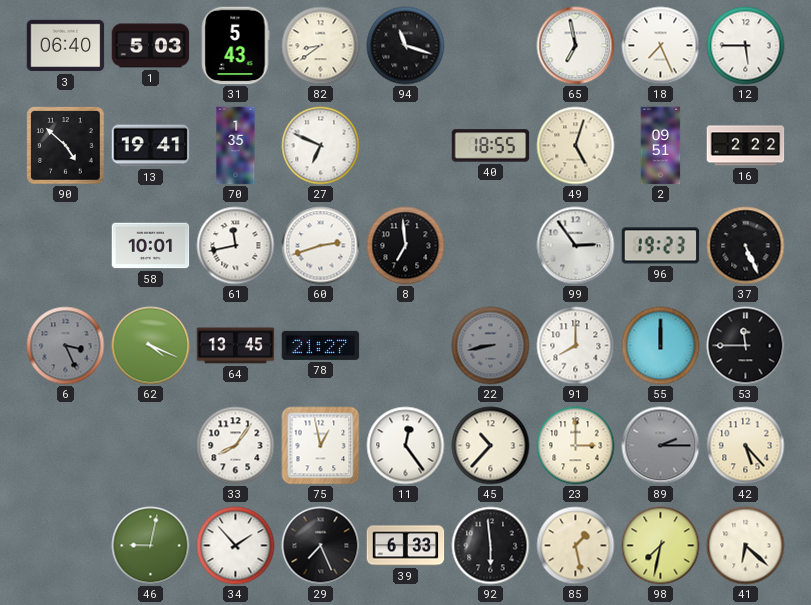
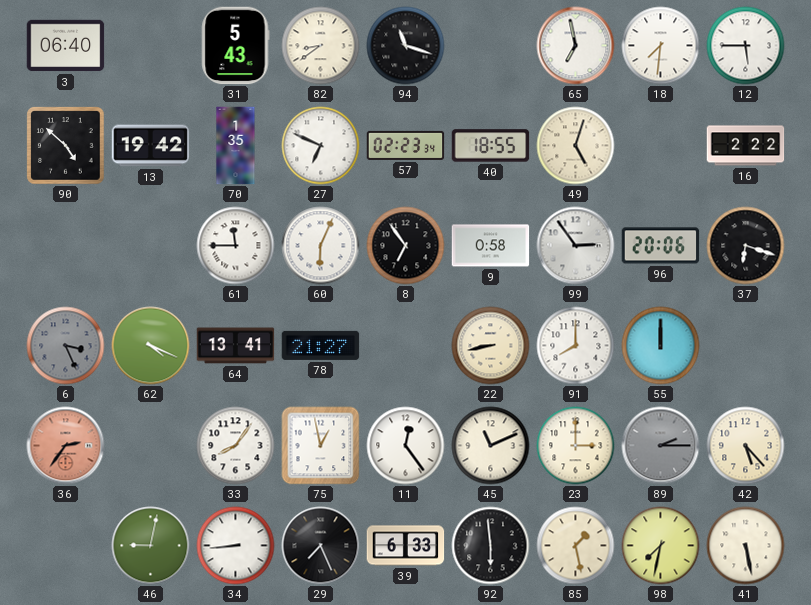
1: 5:03 -> none
18: 7:26 -> 7:31
13: 19:41 -> 19:42
57: none -> 02:23
2: 09:51 -> none
58: 10:01 -> none
61: 11:43 -> 11:45
60: 2:42 -> 6:04
8: 6:59 -> 6:54
9: none -> 0:58
96: 19:23 -> 20:06
37: 5:26 -> 6:18
64: 13:45 -> 13:41
22 dial: grey -> cream
53: 11:45 -> none
36: none -> 2:36
45: 10:37 -> 11:11
34: 1:53 -> 8:44
41: 6:22 -> 5:28
